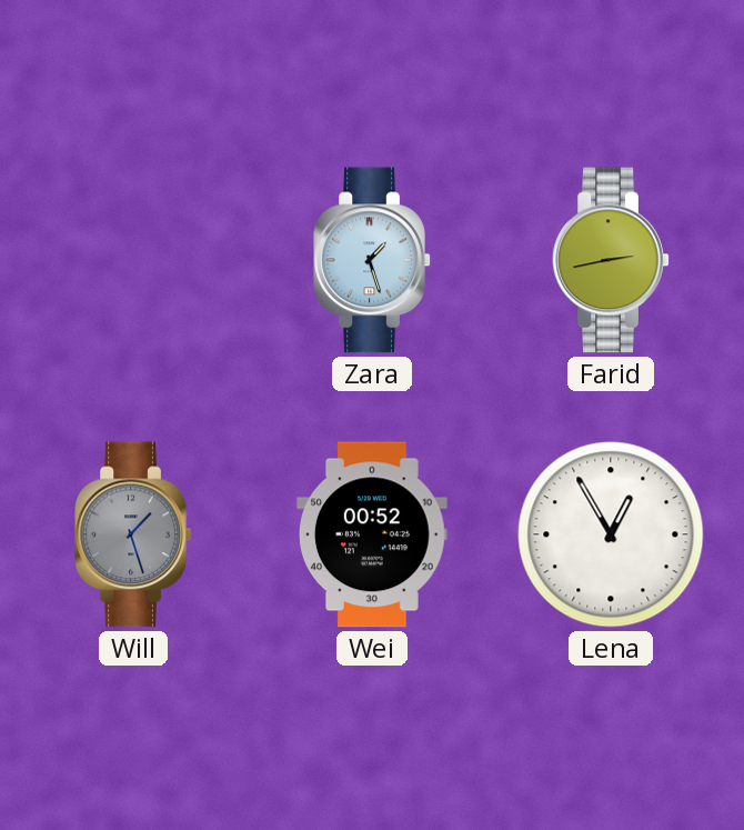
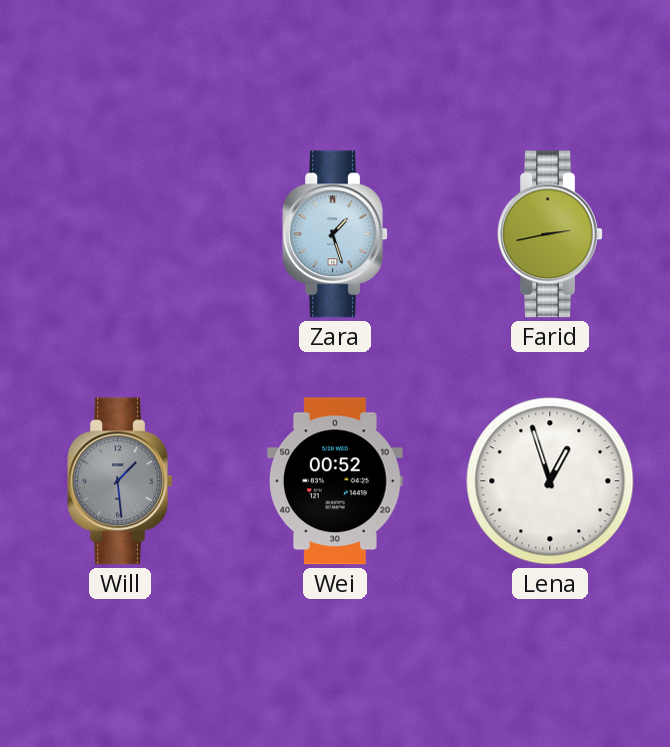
Will: 1:27 -> 1:29
Lena: 12:55 -> 12:57
